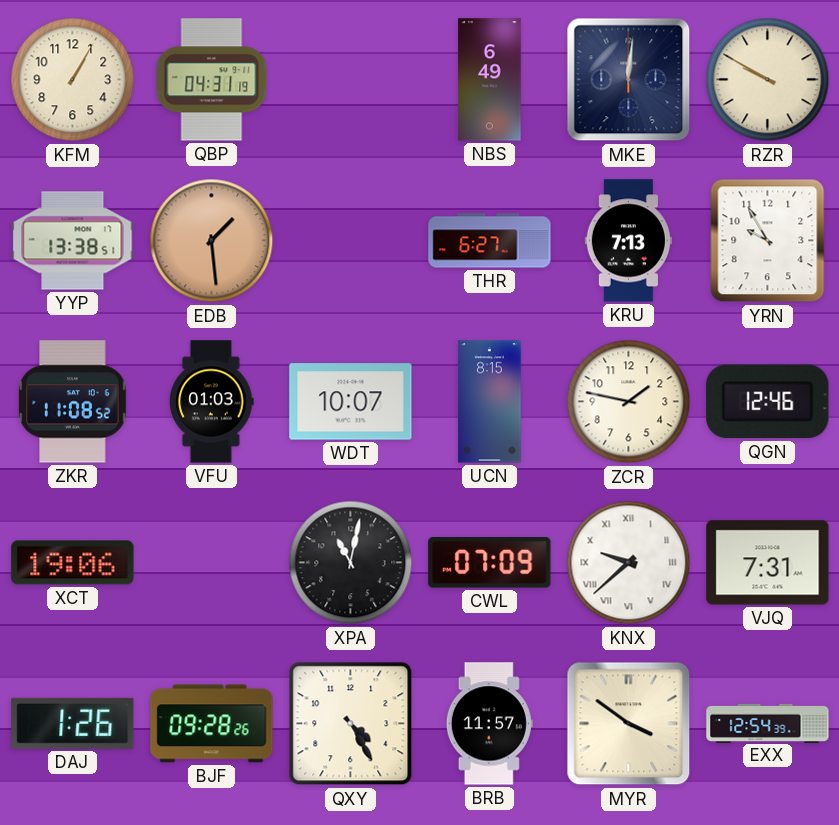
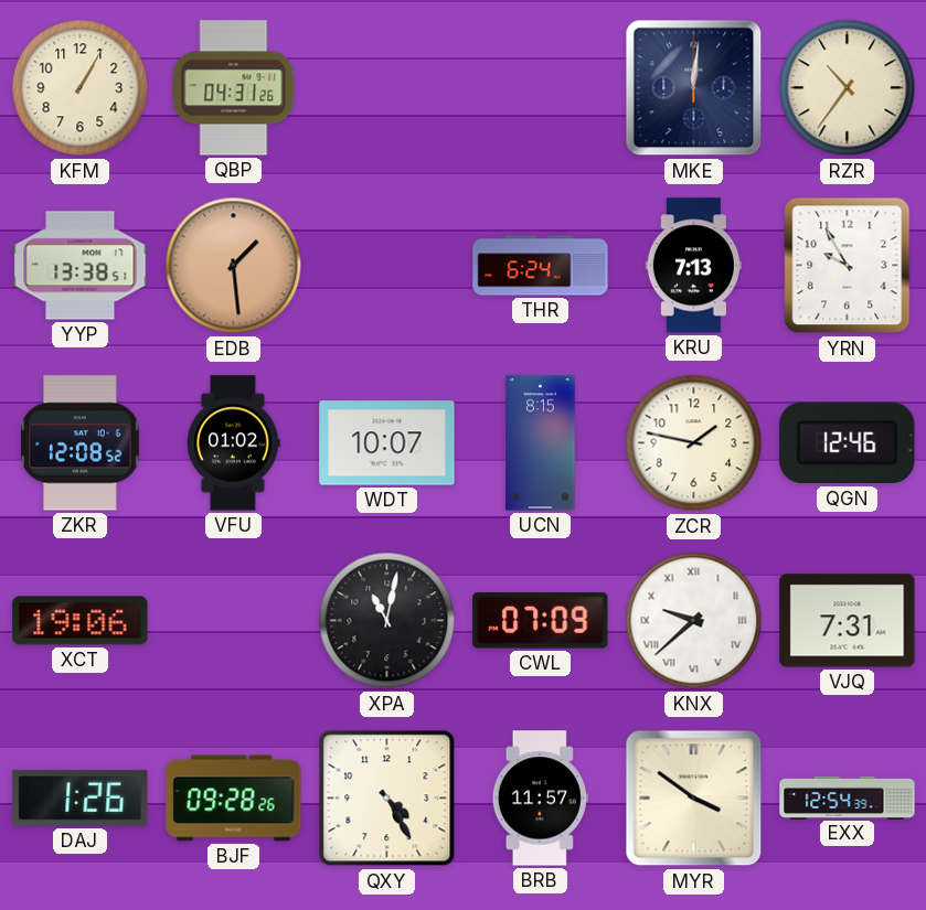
QBP: 04:31:19 -> 04:31:26
NBS: 6:49 -> none
RZR: 9:50 -> 10:36
THR: 6:27 -> 6:24
ZKR: 11:08 -> 12:08
VFU: 01:03 -> 01:02
